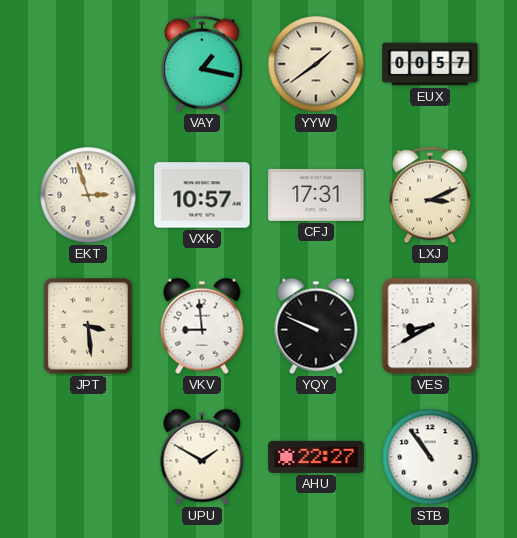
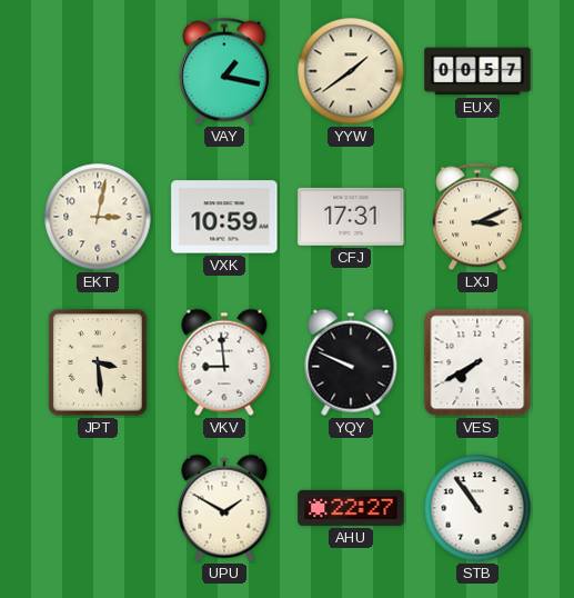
EKT: 2:57 -> 3:02
VXK: 10:57 -> 10:59
VES: 8:40 -> 7:40
